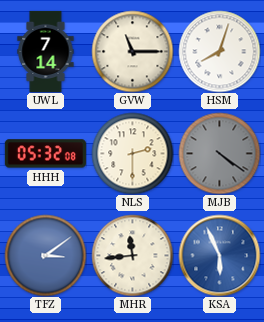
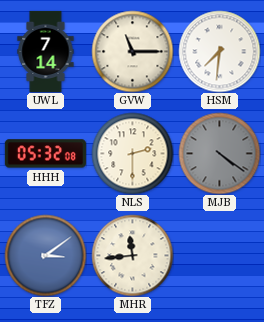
HSM: 8:03 -> 7:31
KSA: 5:56 -> none
